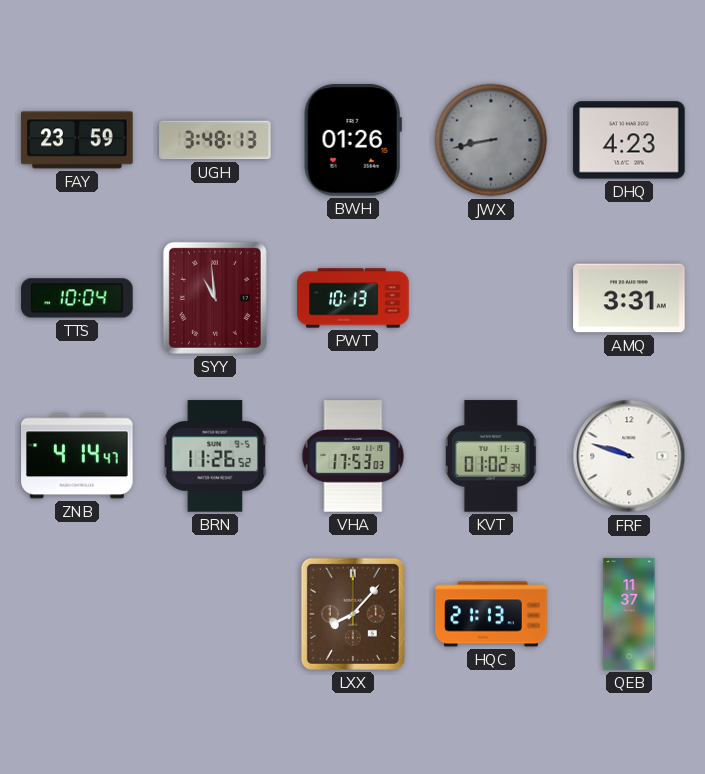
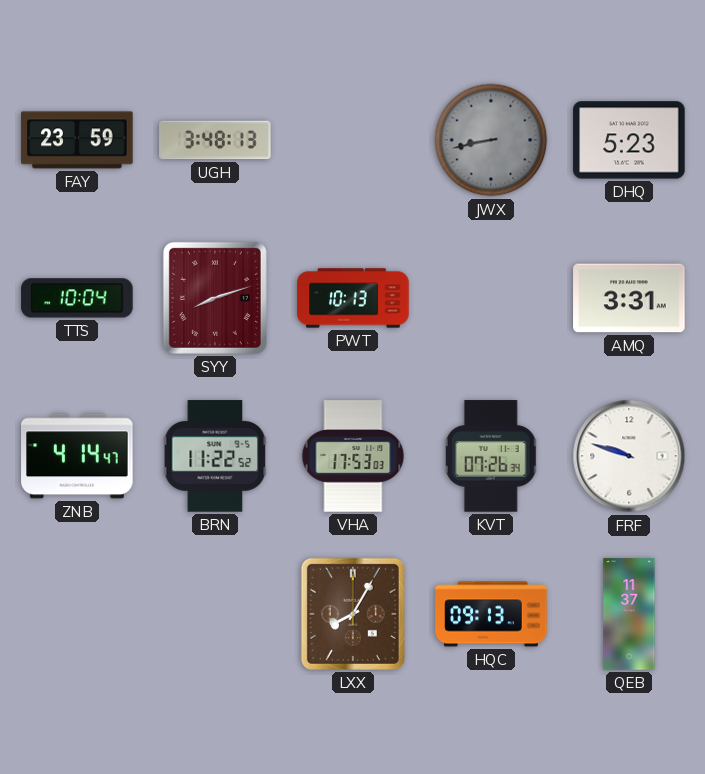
BWH: 01:26 -> none
DHQ: 4:23 -> 5:23
SYY: 10:59 -> 8:12
BRN: 11:26 -> 11:22
KVT: 01:02 -> 07:26
LXX: 8:07 -> 8:05
HQC: 21:13 -> 09:13
